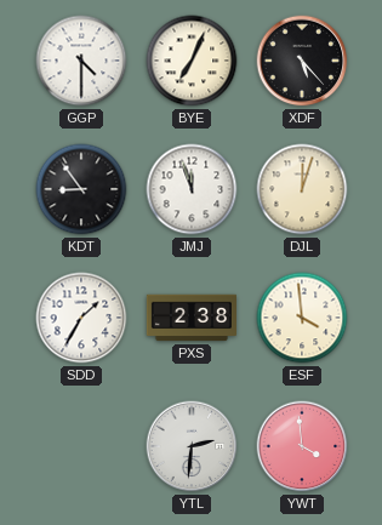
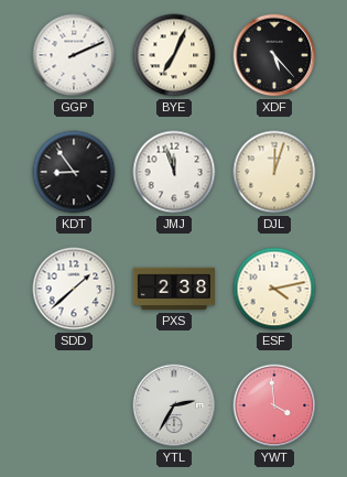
GGP: 4:30 -> 2:11
SDD: 1:35 -> 1:38
ESF: 3:59 -> 4:13
YTL: 2:31 -> 2:35
